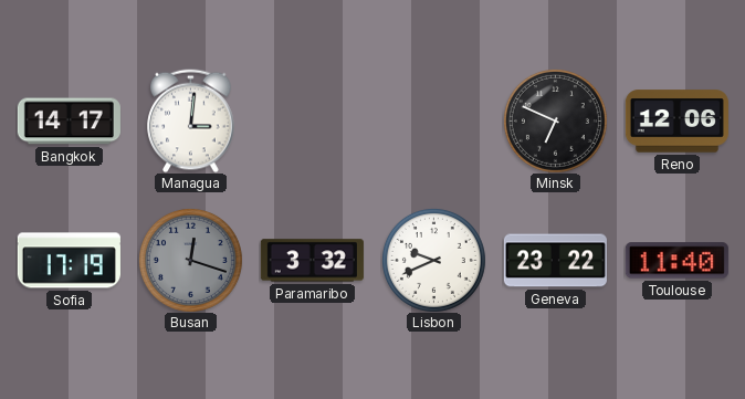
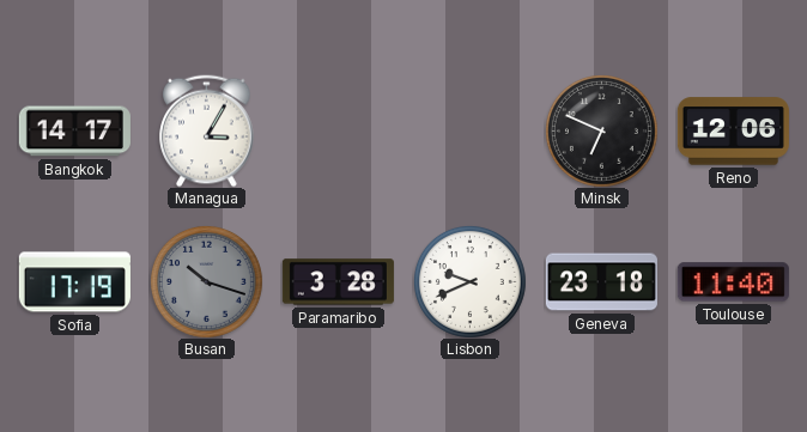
Managua: 3:01 -> 3:05
Busan: 12:18 -> 10:18
Paramaribo: 3:32 -> 3:28
Geneva: 23:22 -> 23:18
